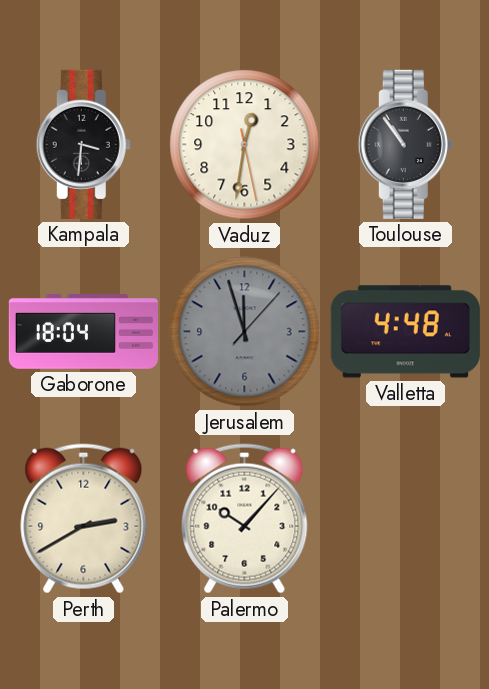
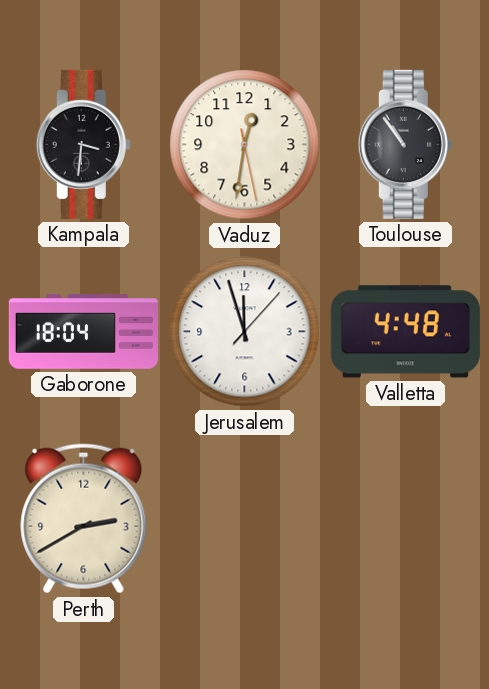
Jerusalem dial: grey -> white
Palermo: 10:07 -> none
